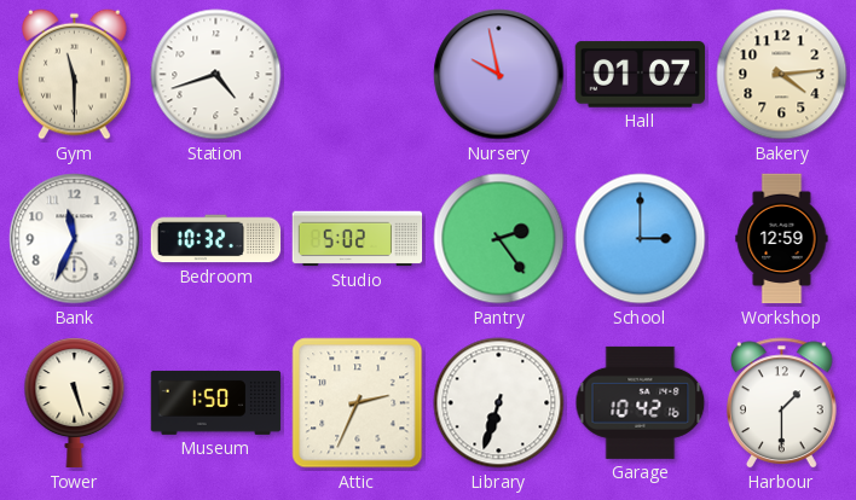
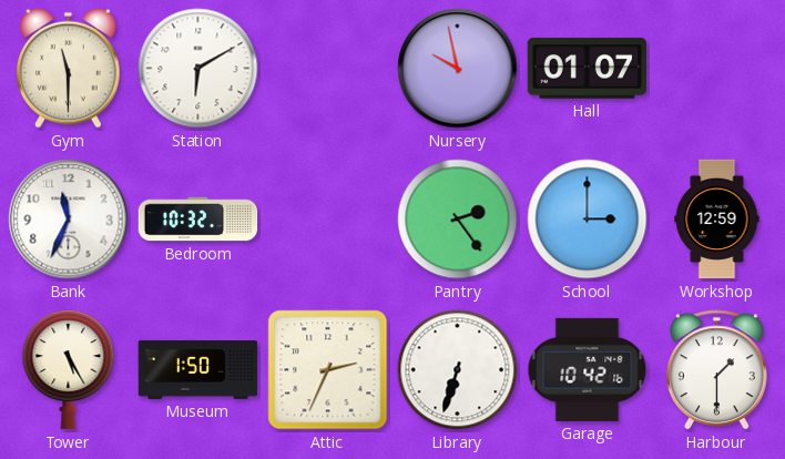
Station: 4:42 -> 6:10
Bakery: 4:14 -> none
Studio: 5:02 -> none
Tower: 5:27 -> 5:25
